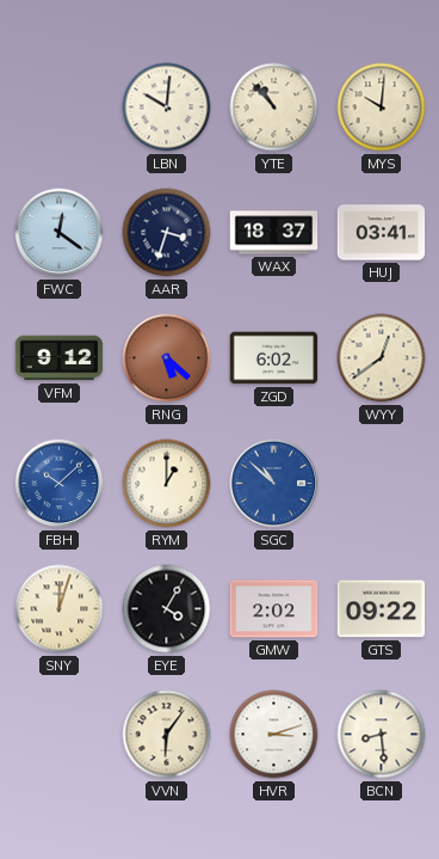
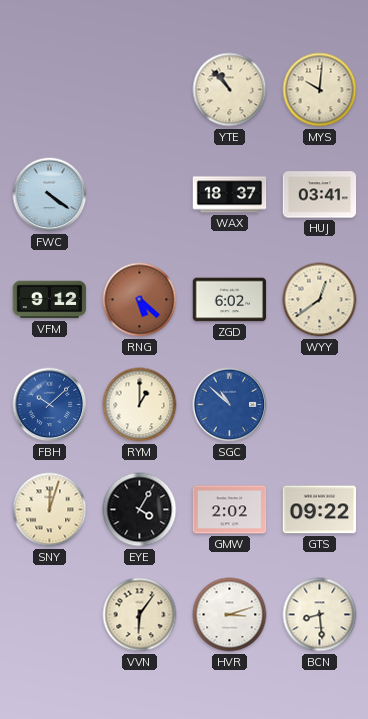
LBN: 10:01 -> none
FWC: 12:21 -> 4:21
AAR: 3:33 -> none
